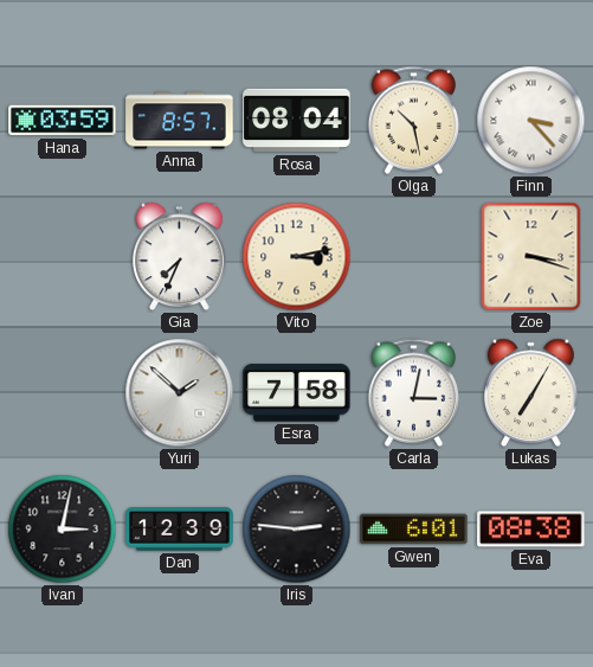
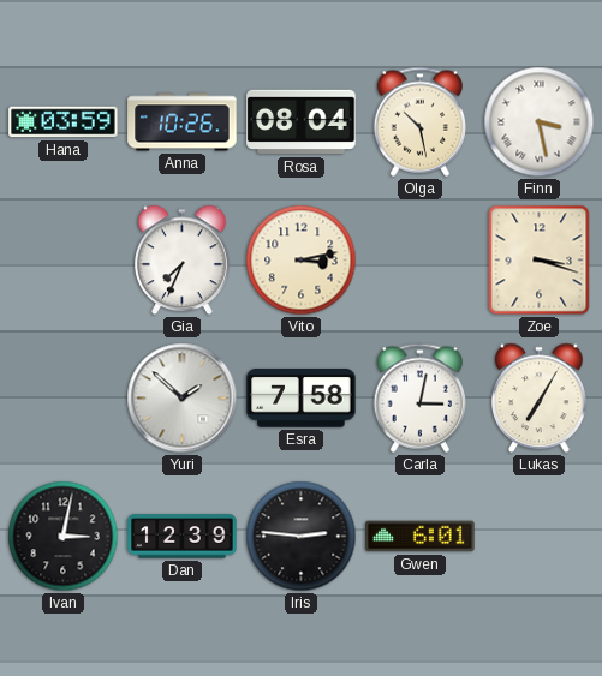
Anna: 8:57 -> 10:26
Finn: 3:23 -> 3:28
Eva: 08:38 -> none
